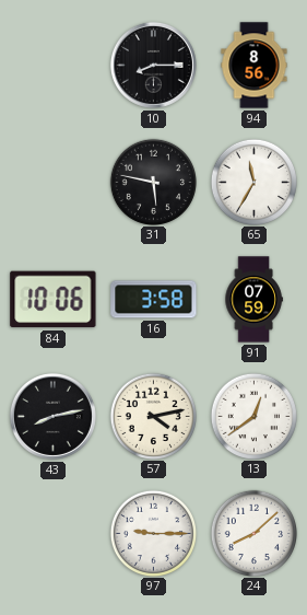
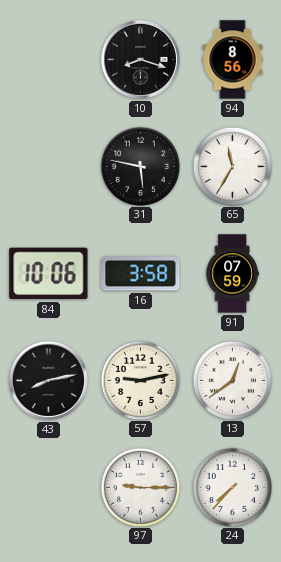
10: 8:15 -> 8:18
57: 4:13 -> 9:13
24: 8:08 -> 7:37
